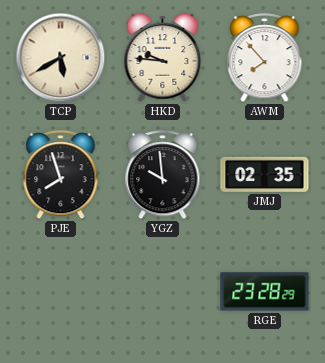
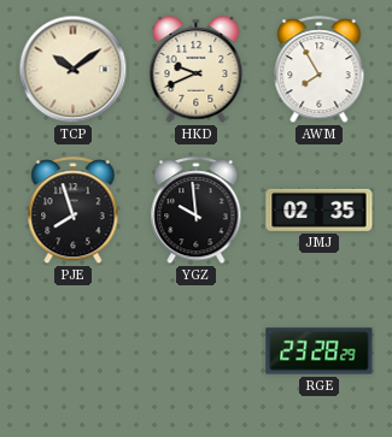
TCP: 5:40 -> 10:09
HKD: 9:46 -> 9:41
AWM: 7:53 -> 7:55
